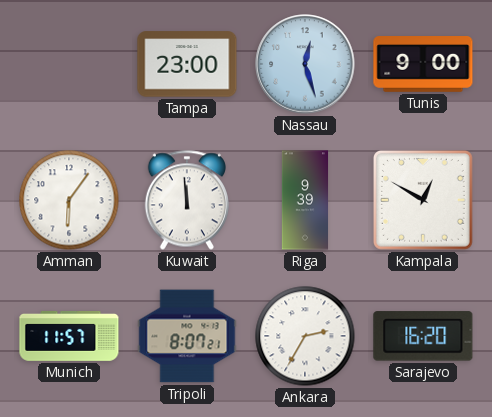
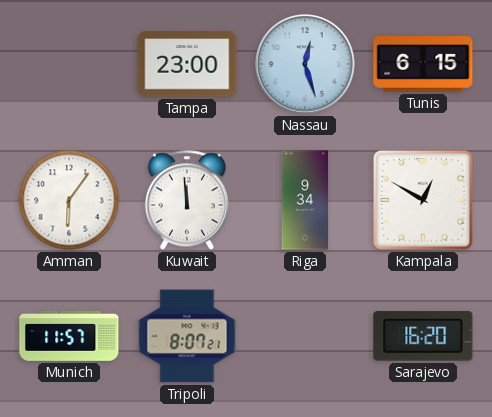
Tunis: 9:00 -> 6:15
Riga: 9:39 -> 9:34
Ankara: 2:35 -> none
